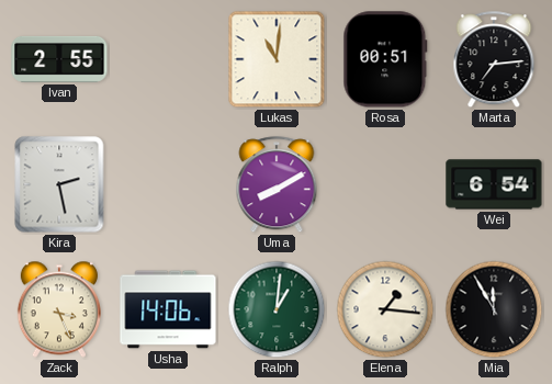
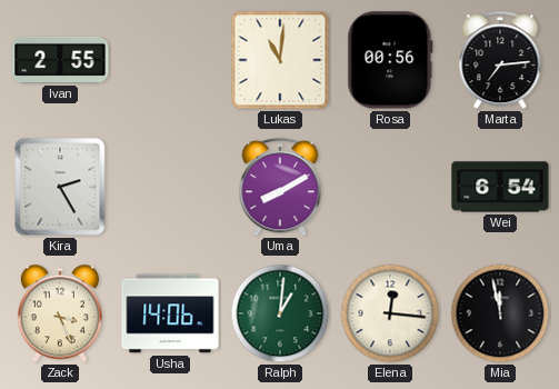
Rosa: 00:51 -> 00:56
Kira: 2:28 -> 2:25
Elena: 1:16 -> 12:16
Mia: 11:55 -> 11:58
